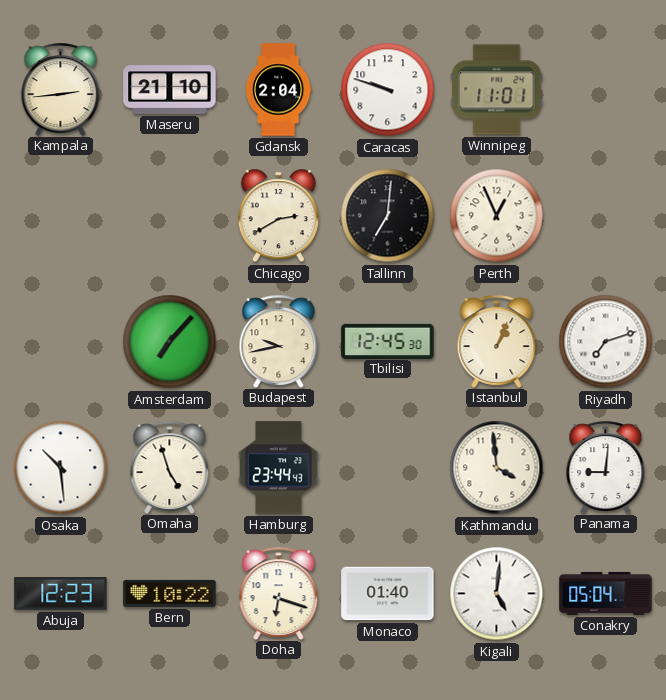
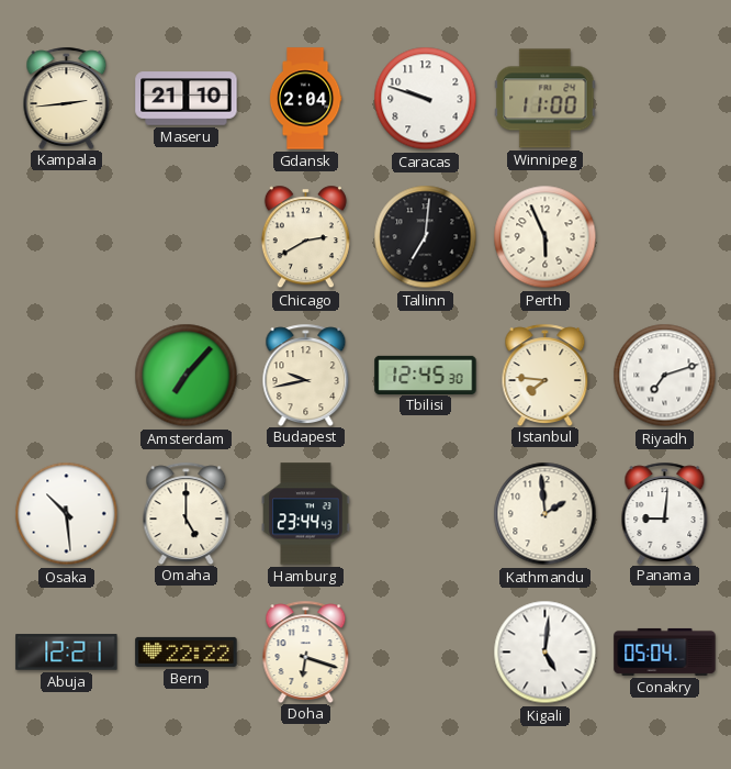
Winnipeg: 11:01 -> 11:00
Perth: 12:56 -> 5:56
Istanbul: 1:04 -> 7:46
Omaha: 4:57 -> 5:00
Kathmandu: 3:59 -> 1:59
Abuja: 12:23 -> 12:21
Bern: 10:22 -> 22:22
Monaco: 01:40 -> none
